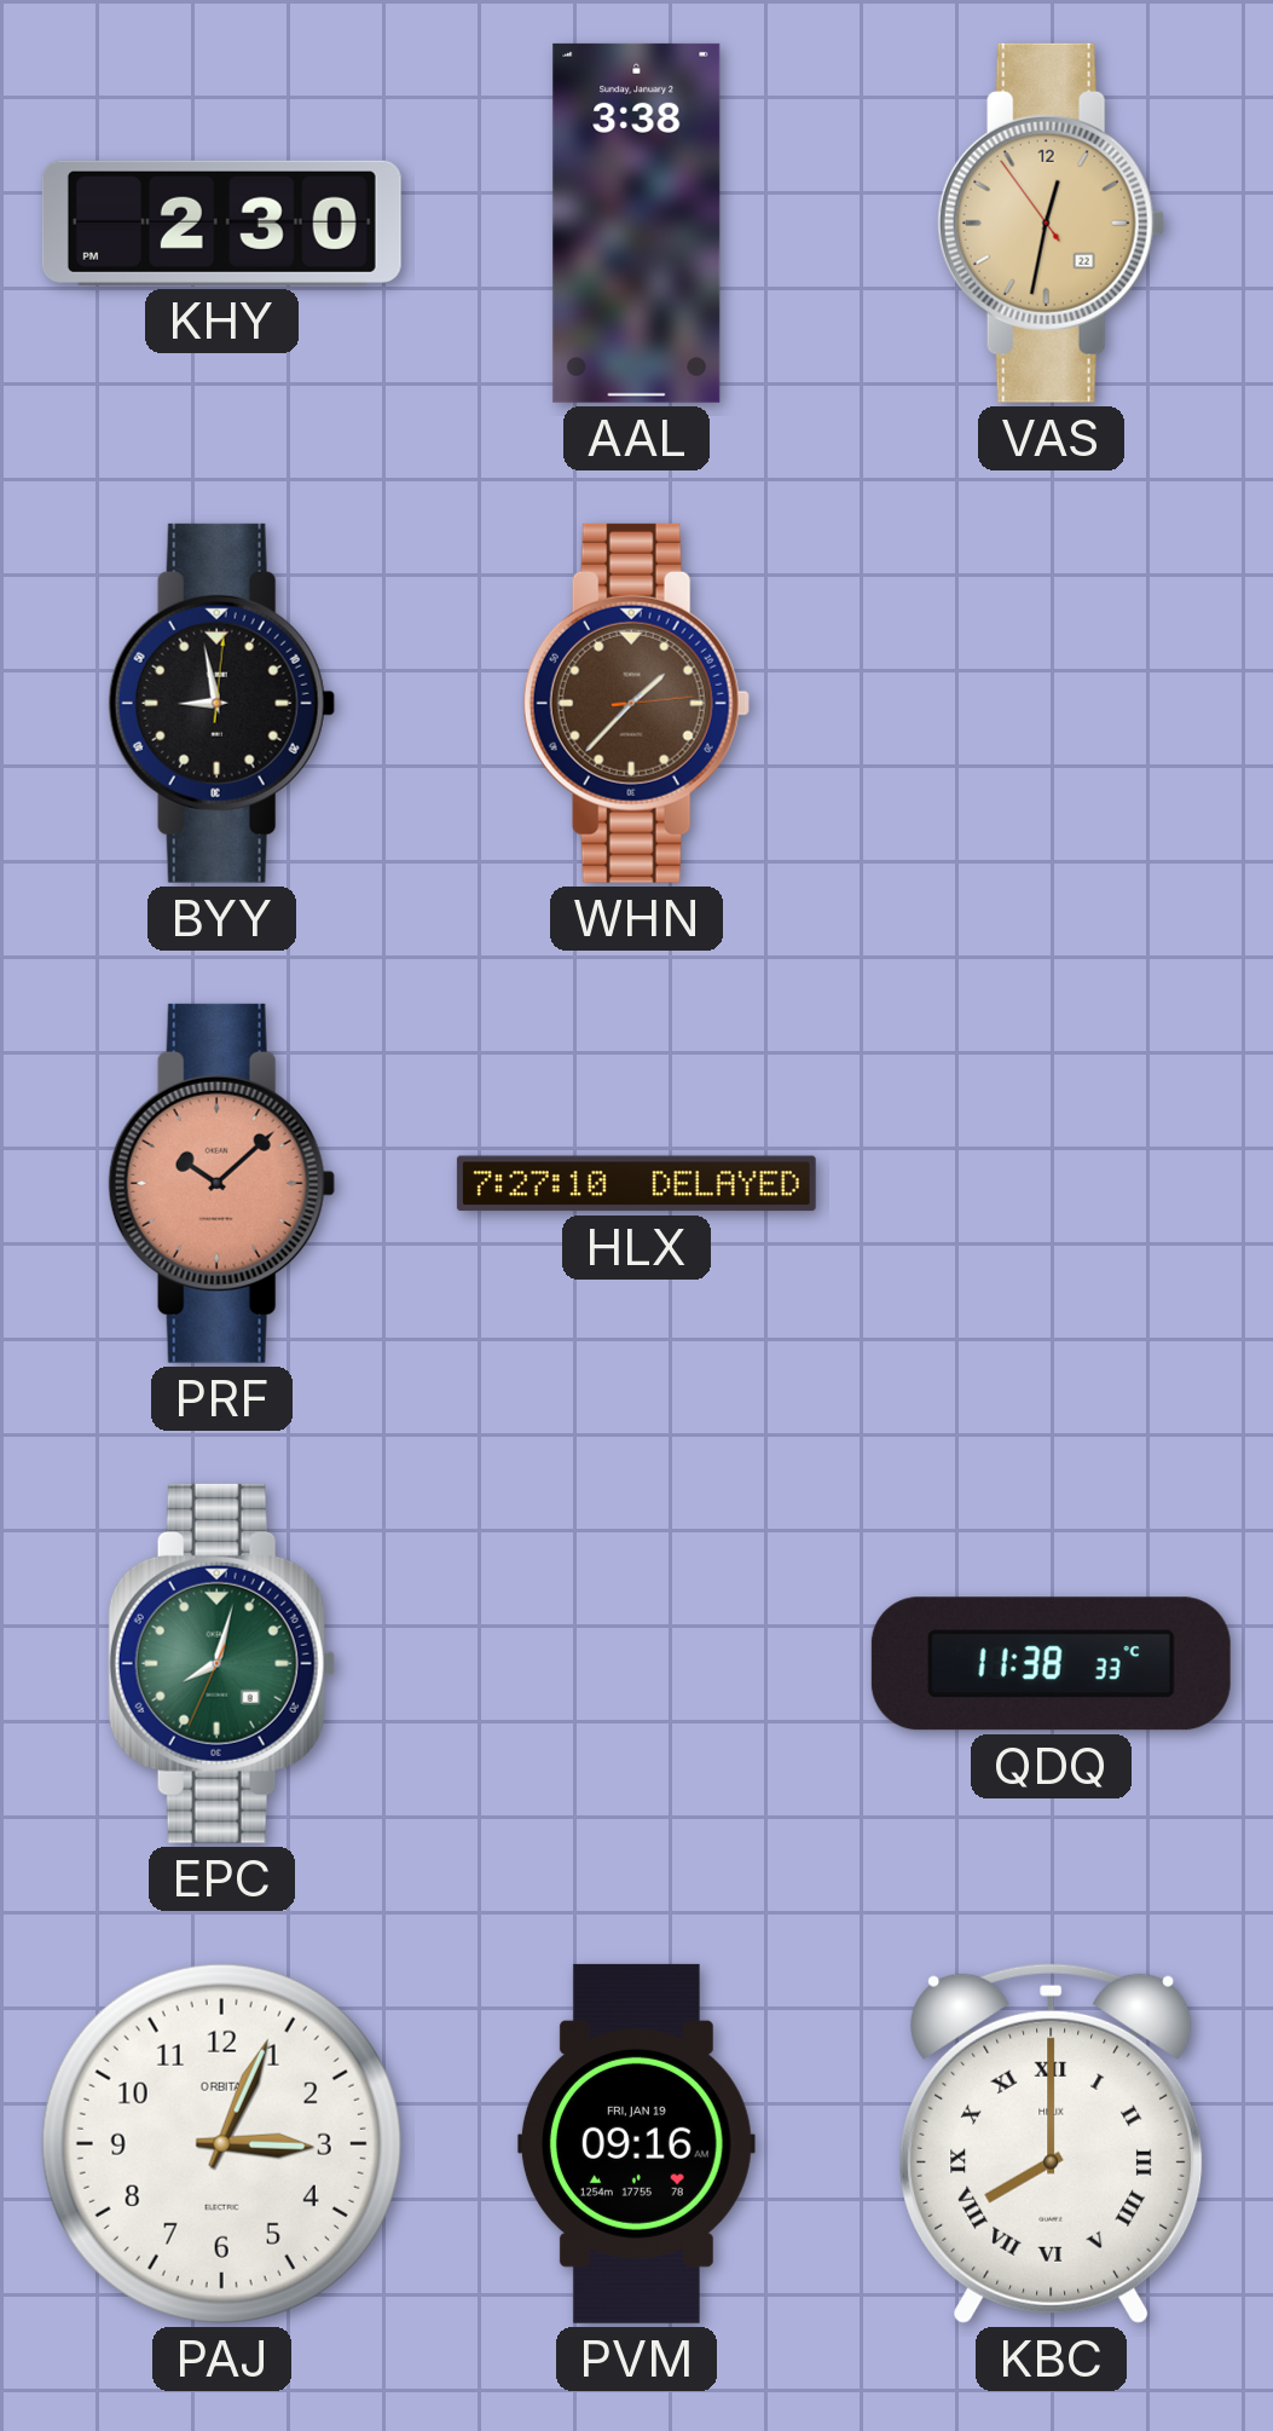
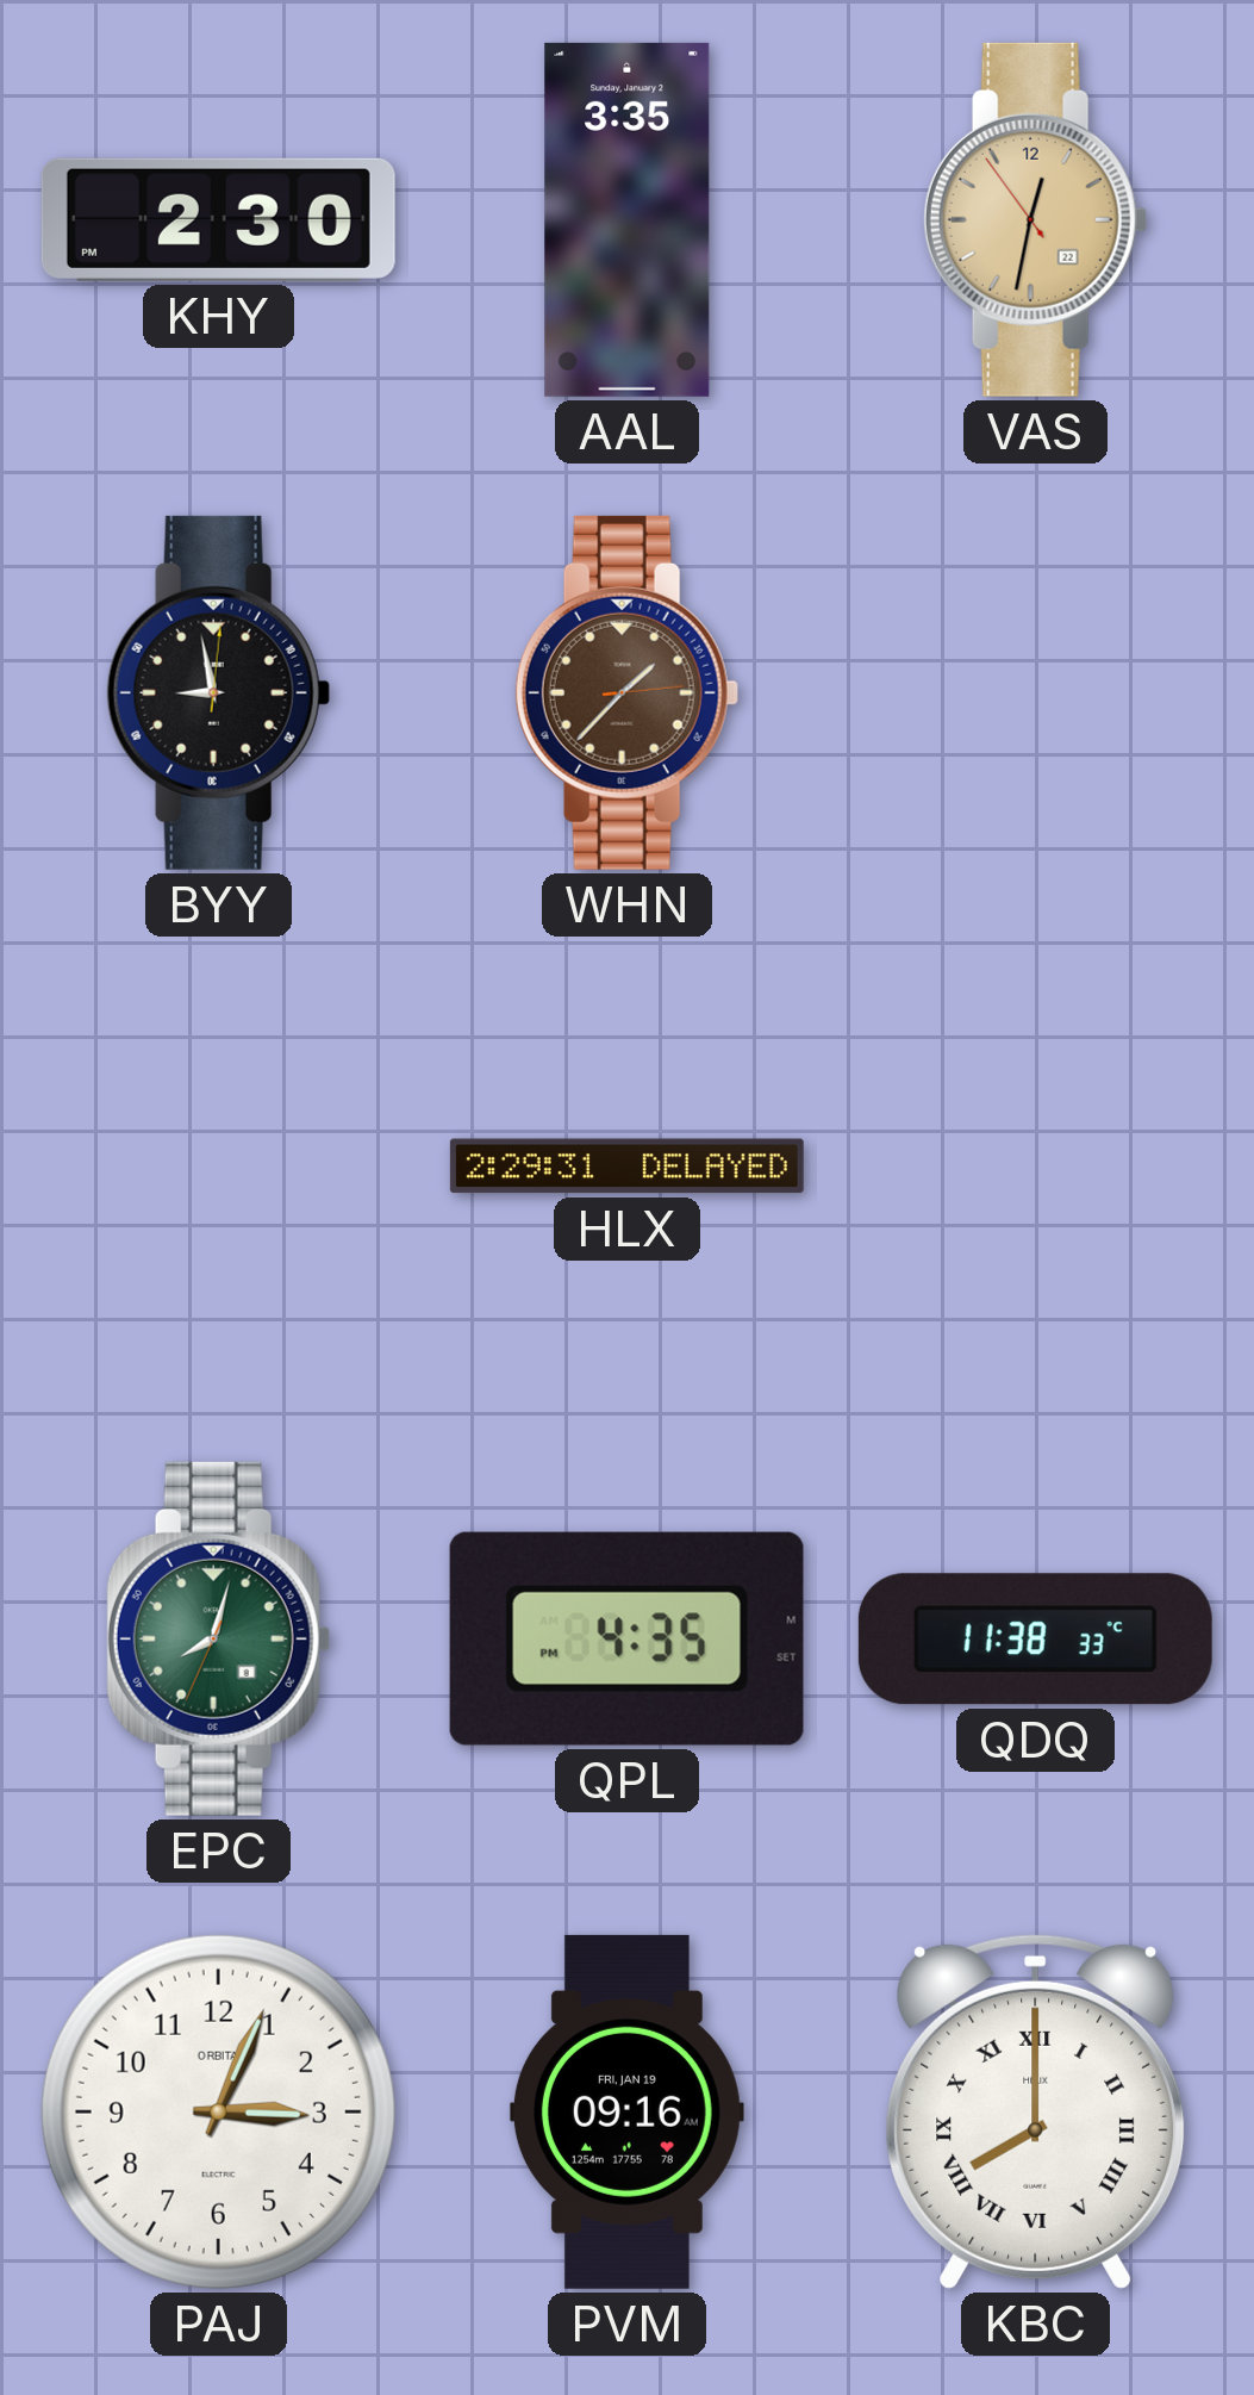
AAL: 3:38 -> 3:35
PRF: 10:08 -> none
HLX: 7:27 -> 2:29
QPL: none -> 4:35
